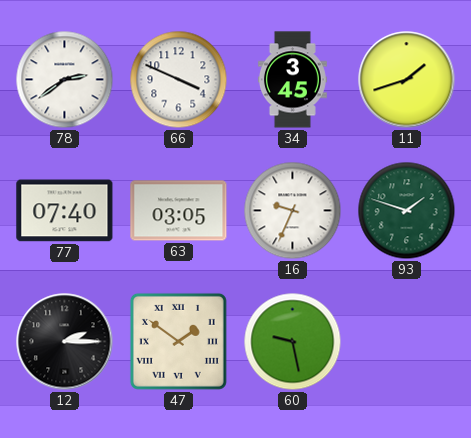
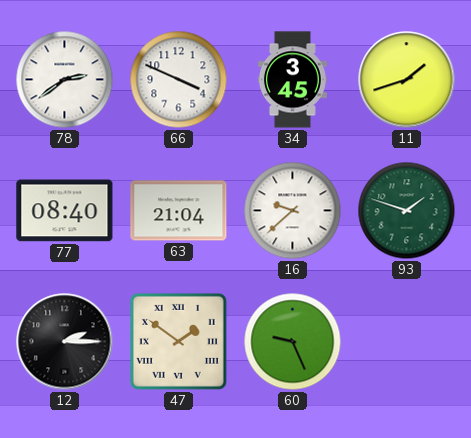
77: 07:40 -> 08:40
63: 03:05 -> 21:04
16: 9:34 -> 9:38
60: 9:28 -> 9:26
